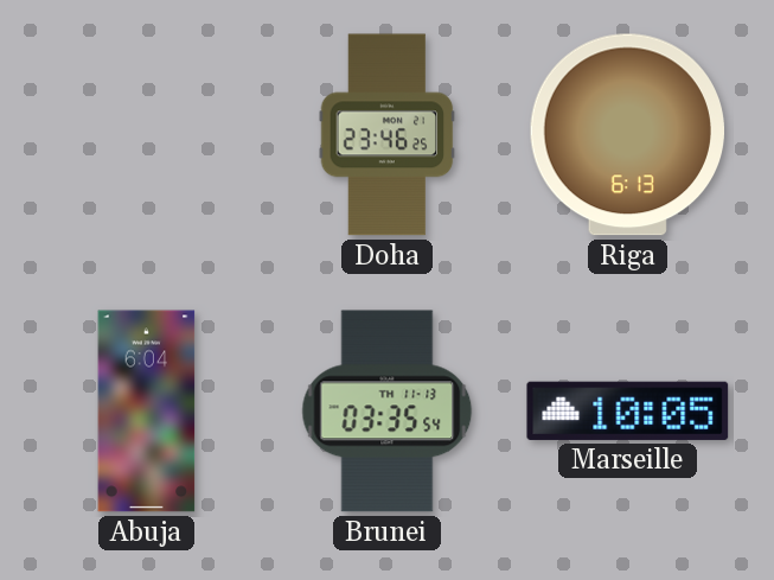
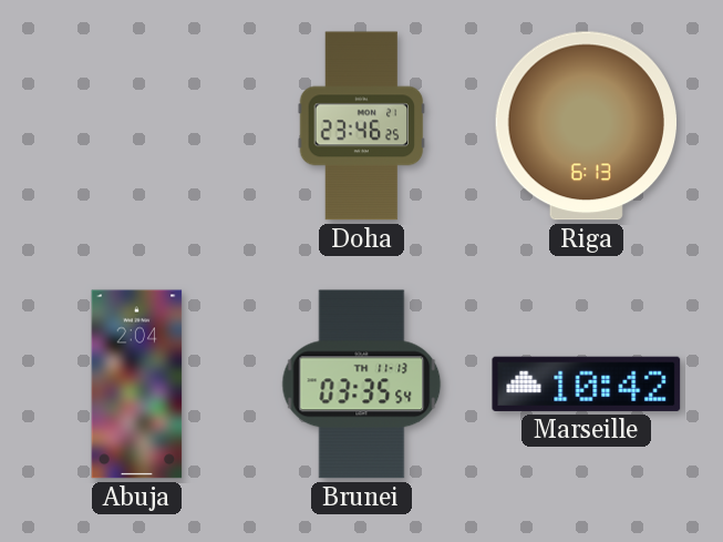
Abuja: 6:04 -> 2:04
Marseille: 10:05 -> 10:42
